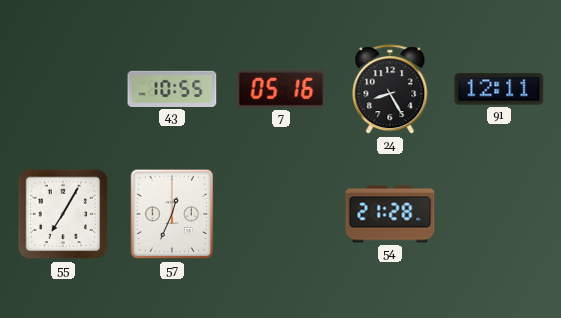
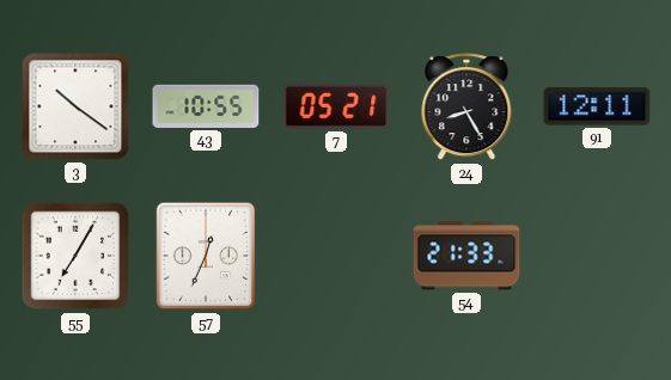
3: none -> 10:21
7: 05:16 -> 05:21
54: 21:28 -> 21:33
